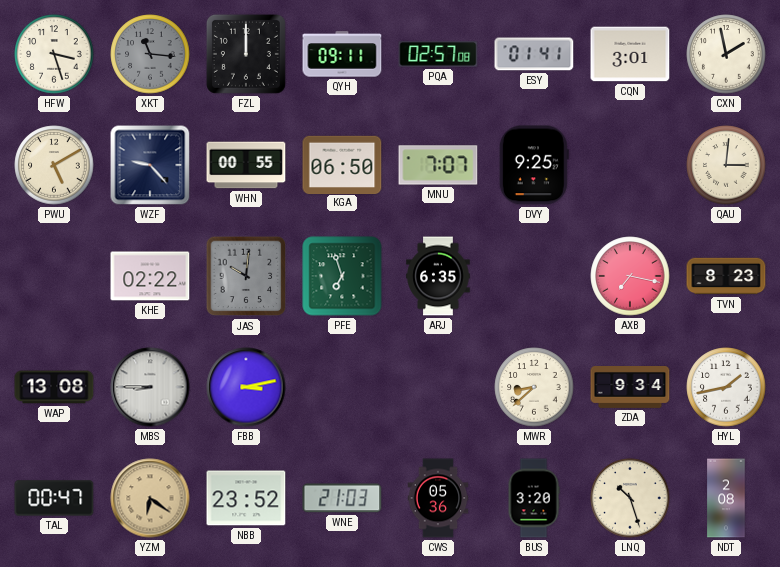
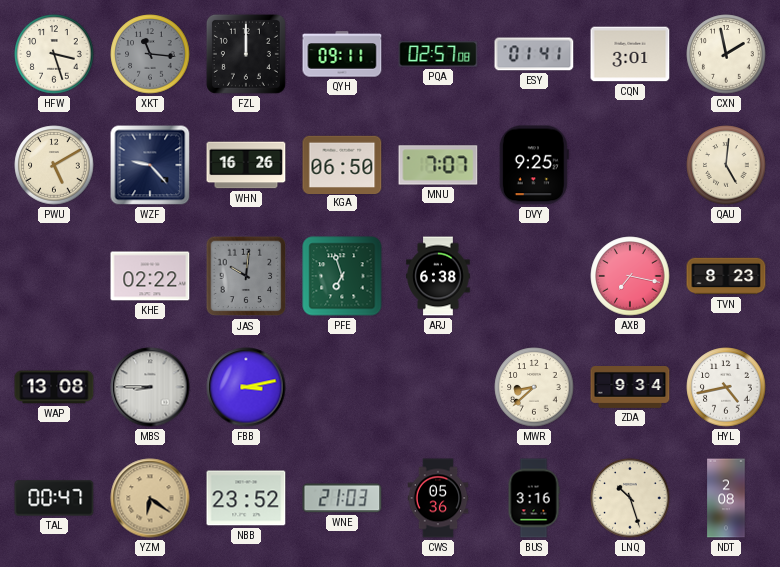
WHN: 00:55 -> 16:26
QAU: 3:01 -> 5:01
ARJ: 6:35 -> 6:38
HYL: 1:43 -> 4:43
BUS: 3:20 -> 3:16
